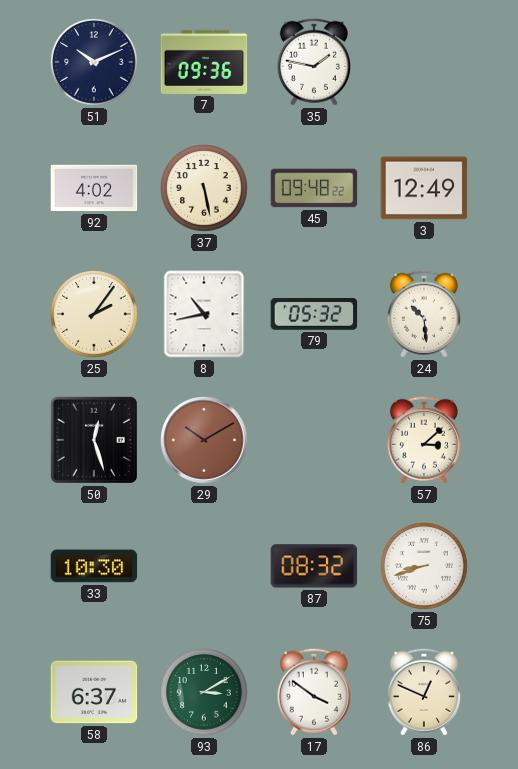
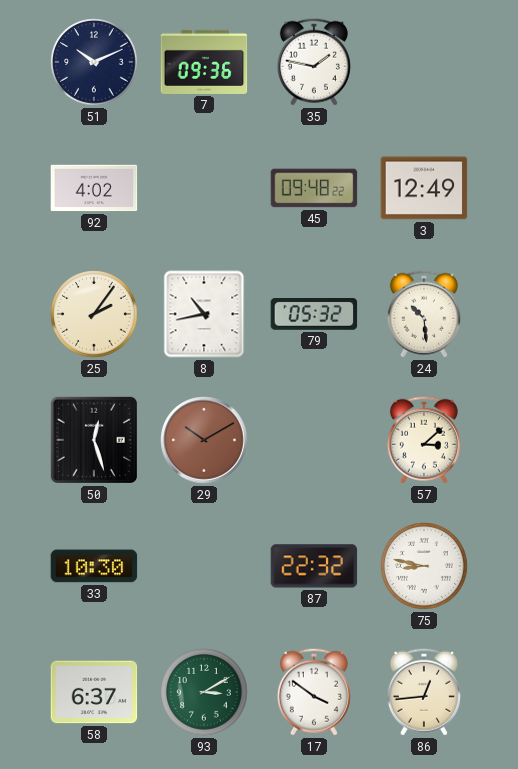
37: 5:28 -> none
87: 08:32 -> 22:32
75: 8:42 -> 8:47
86: 12:49 -> 12:44
